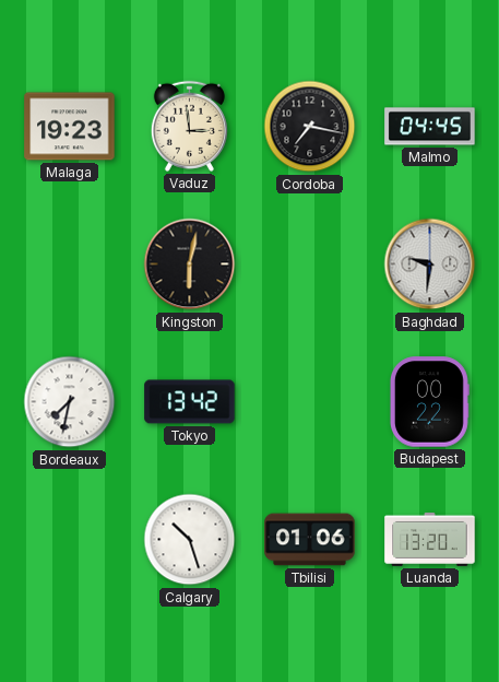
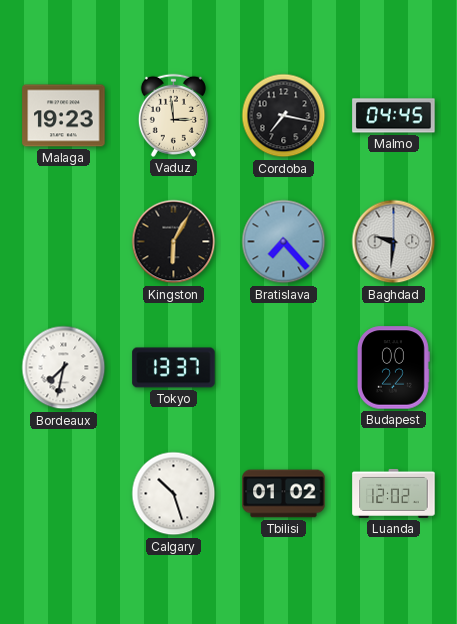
Kingston: 6:02 -> 6:05
Bratislava: none -> 7:23
Tokyo: 13:42 -> 13:37
Tbilisi: 01:06 -> 01:02
Luanda: 13:20 -> 12:02
